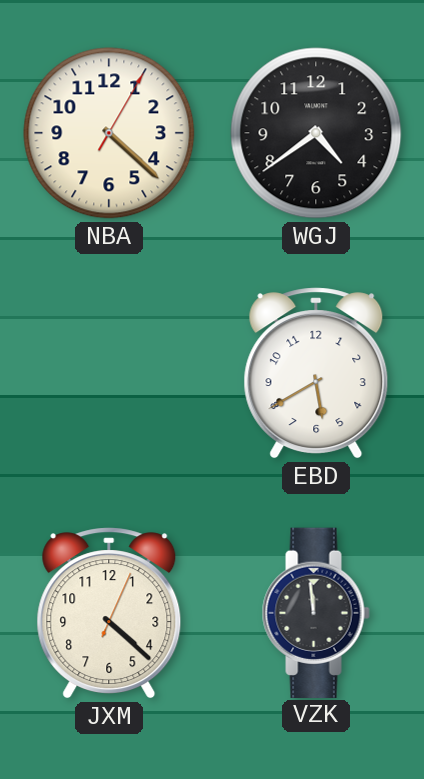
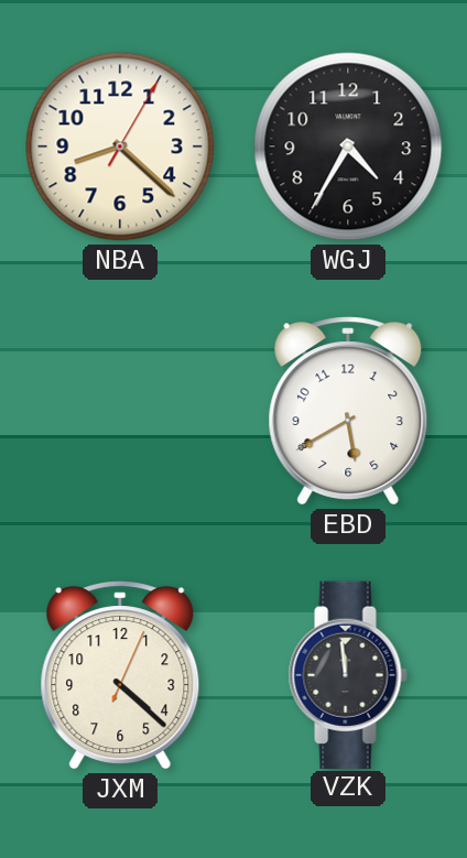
NBA: 4:22 -> 8:22
WGJ: 4:39 -> 4:35
